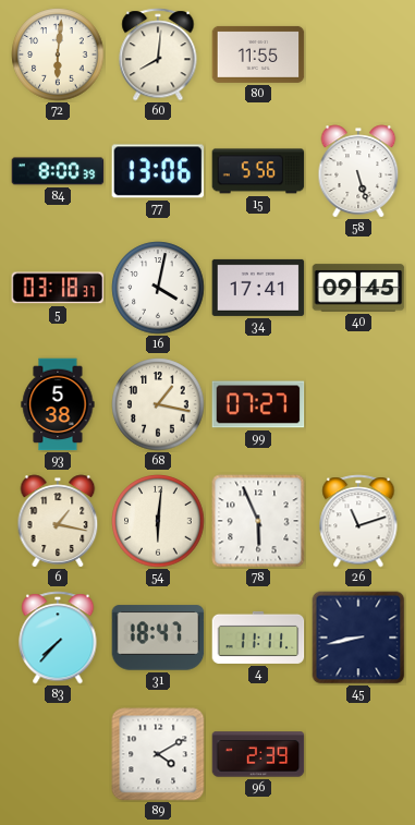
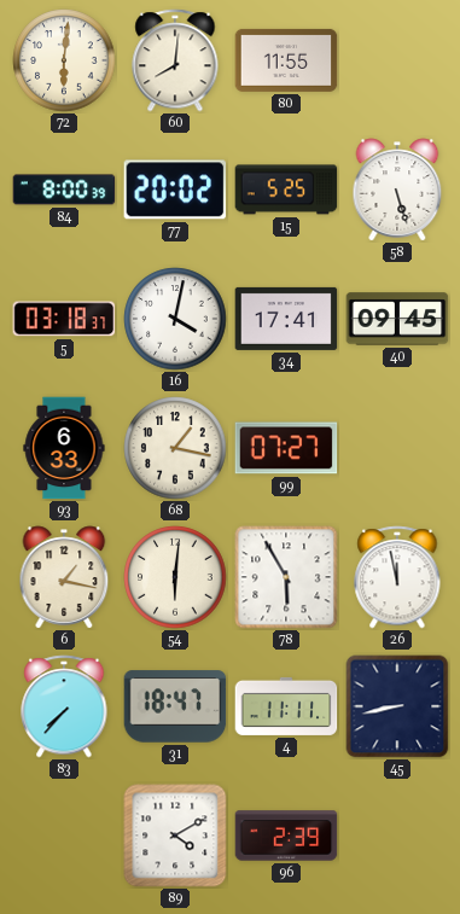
77: 13:06 -> 20:02
15: 5:56 -> 5:25
93: 5:38 -> 6:33
78: 5:56 -> 5:55
26: 11:12 -> 11:58
